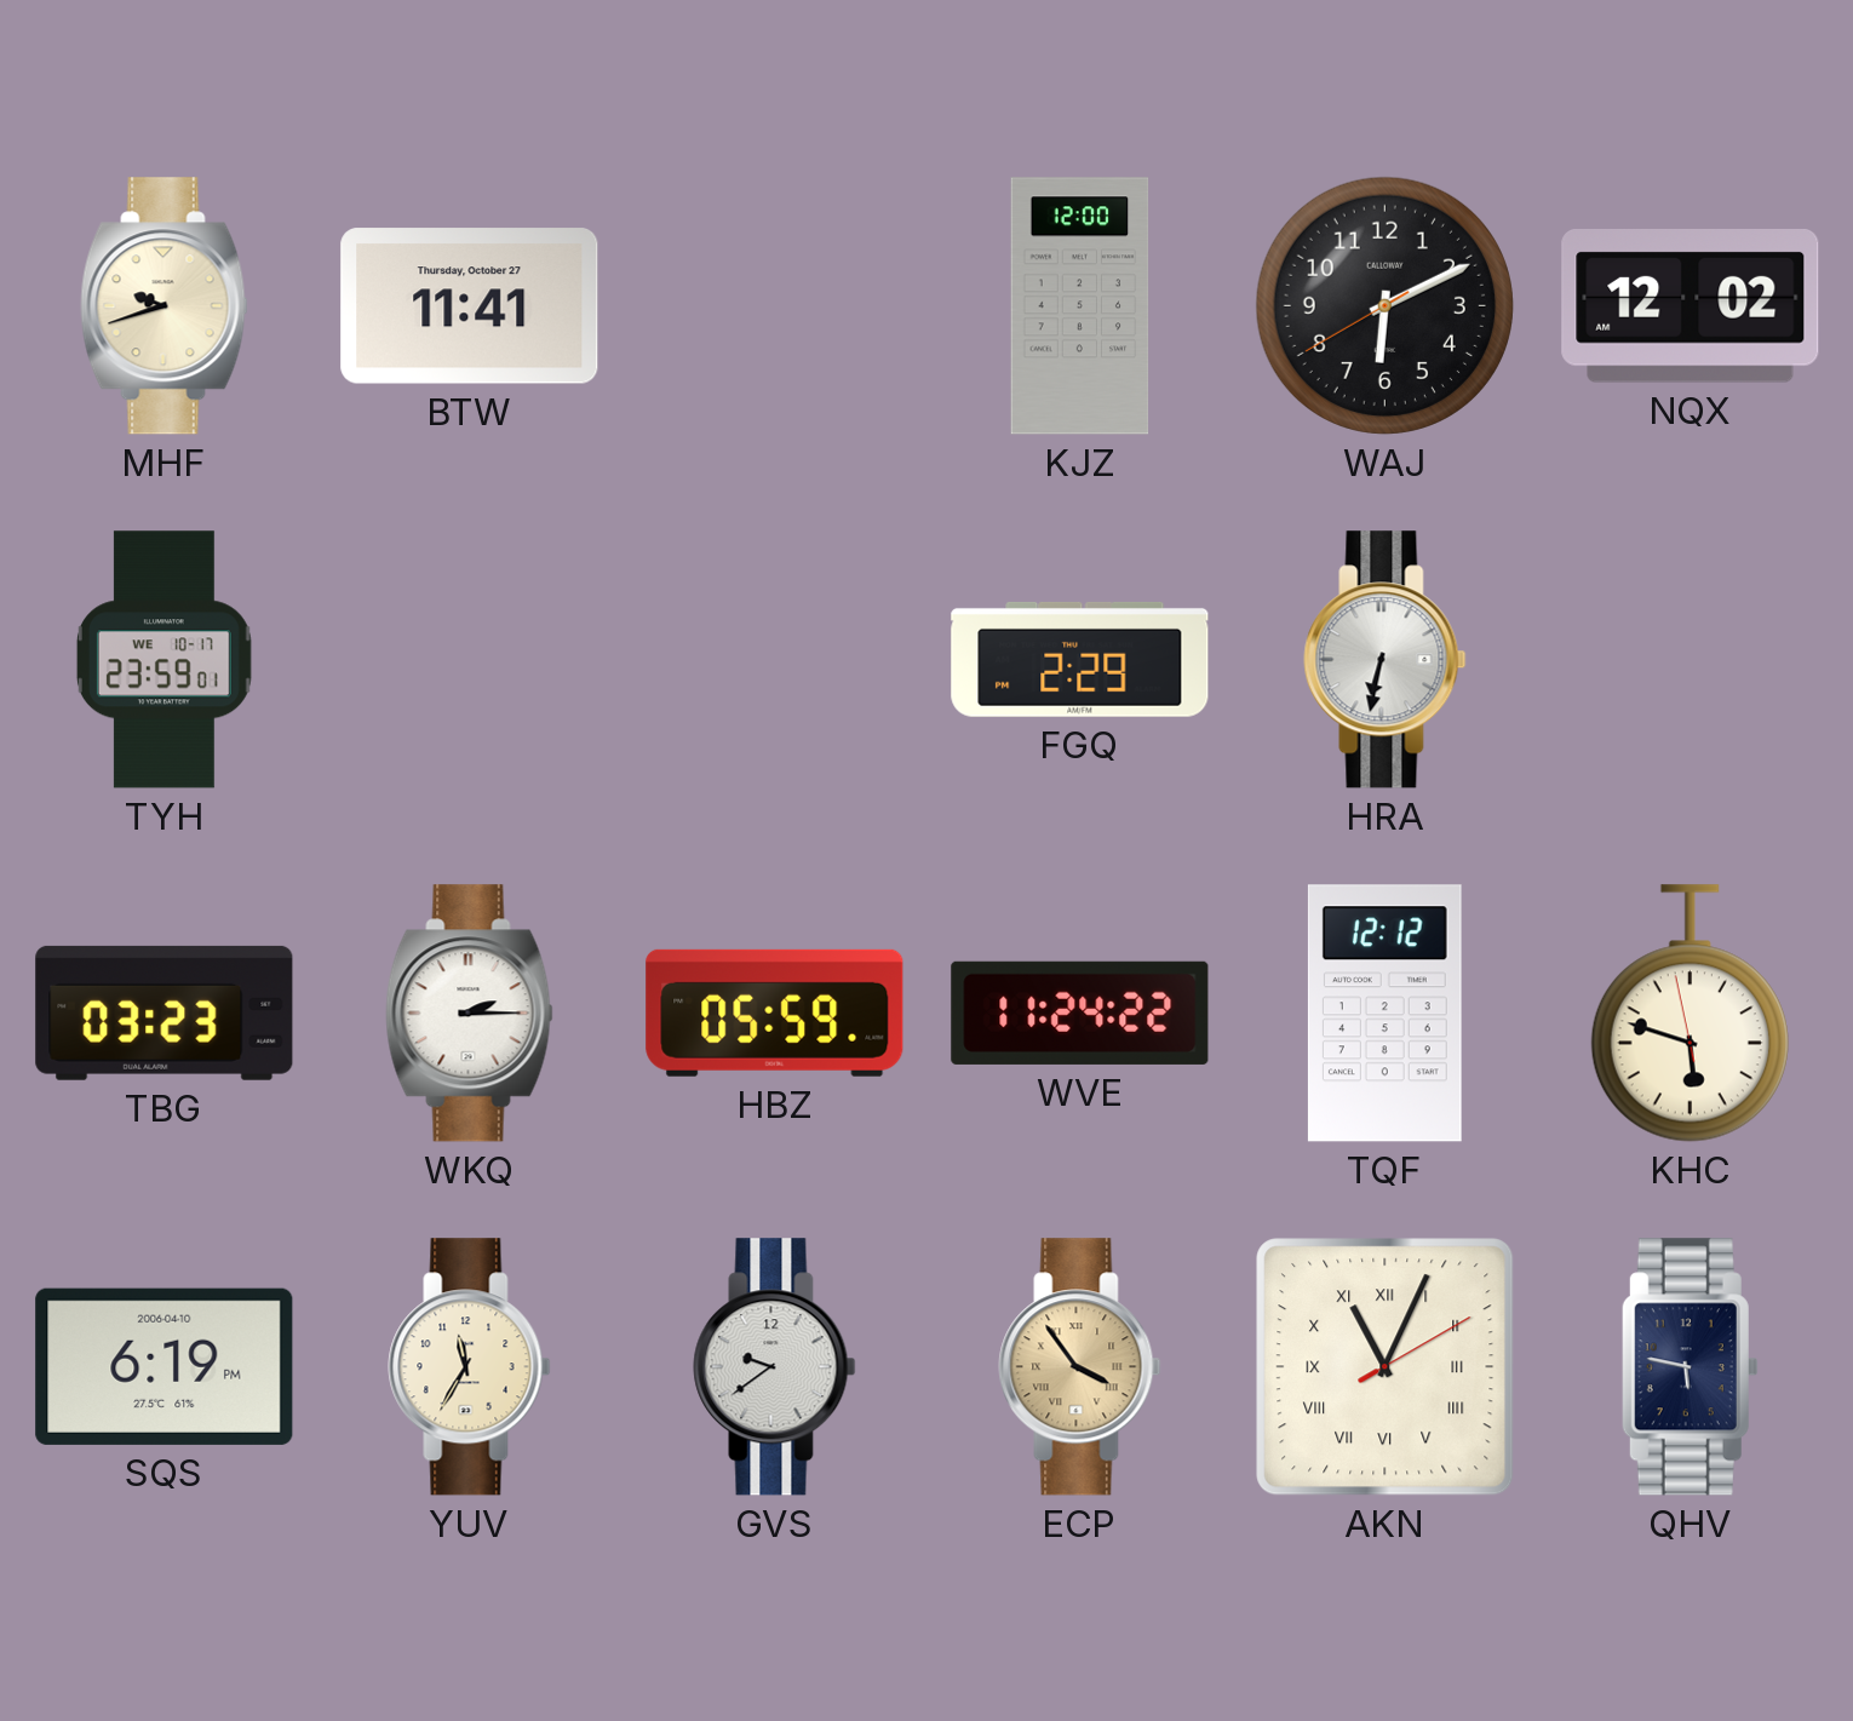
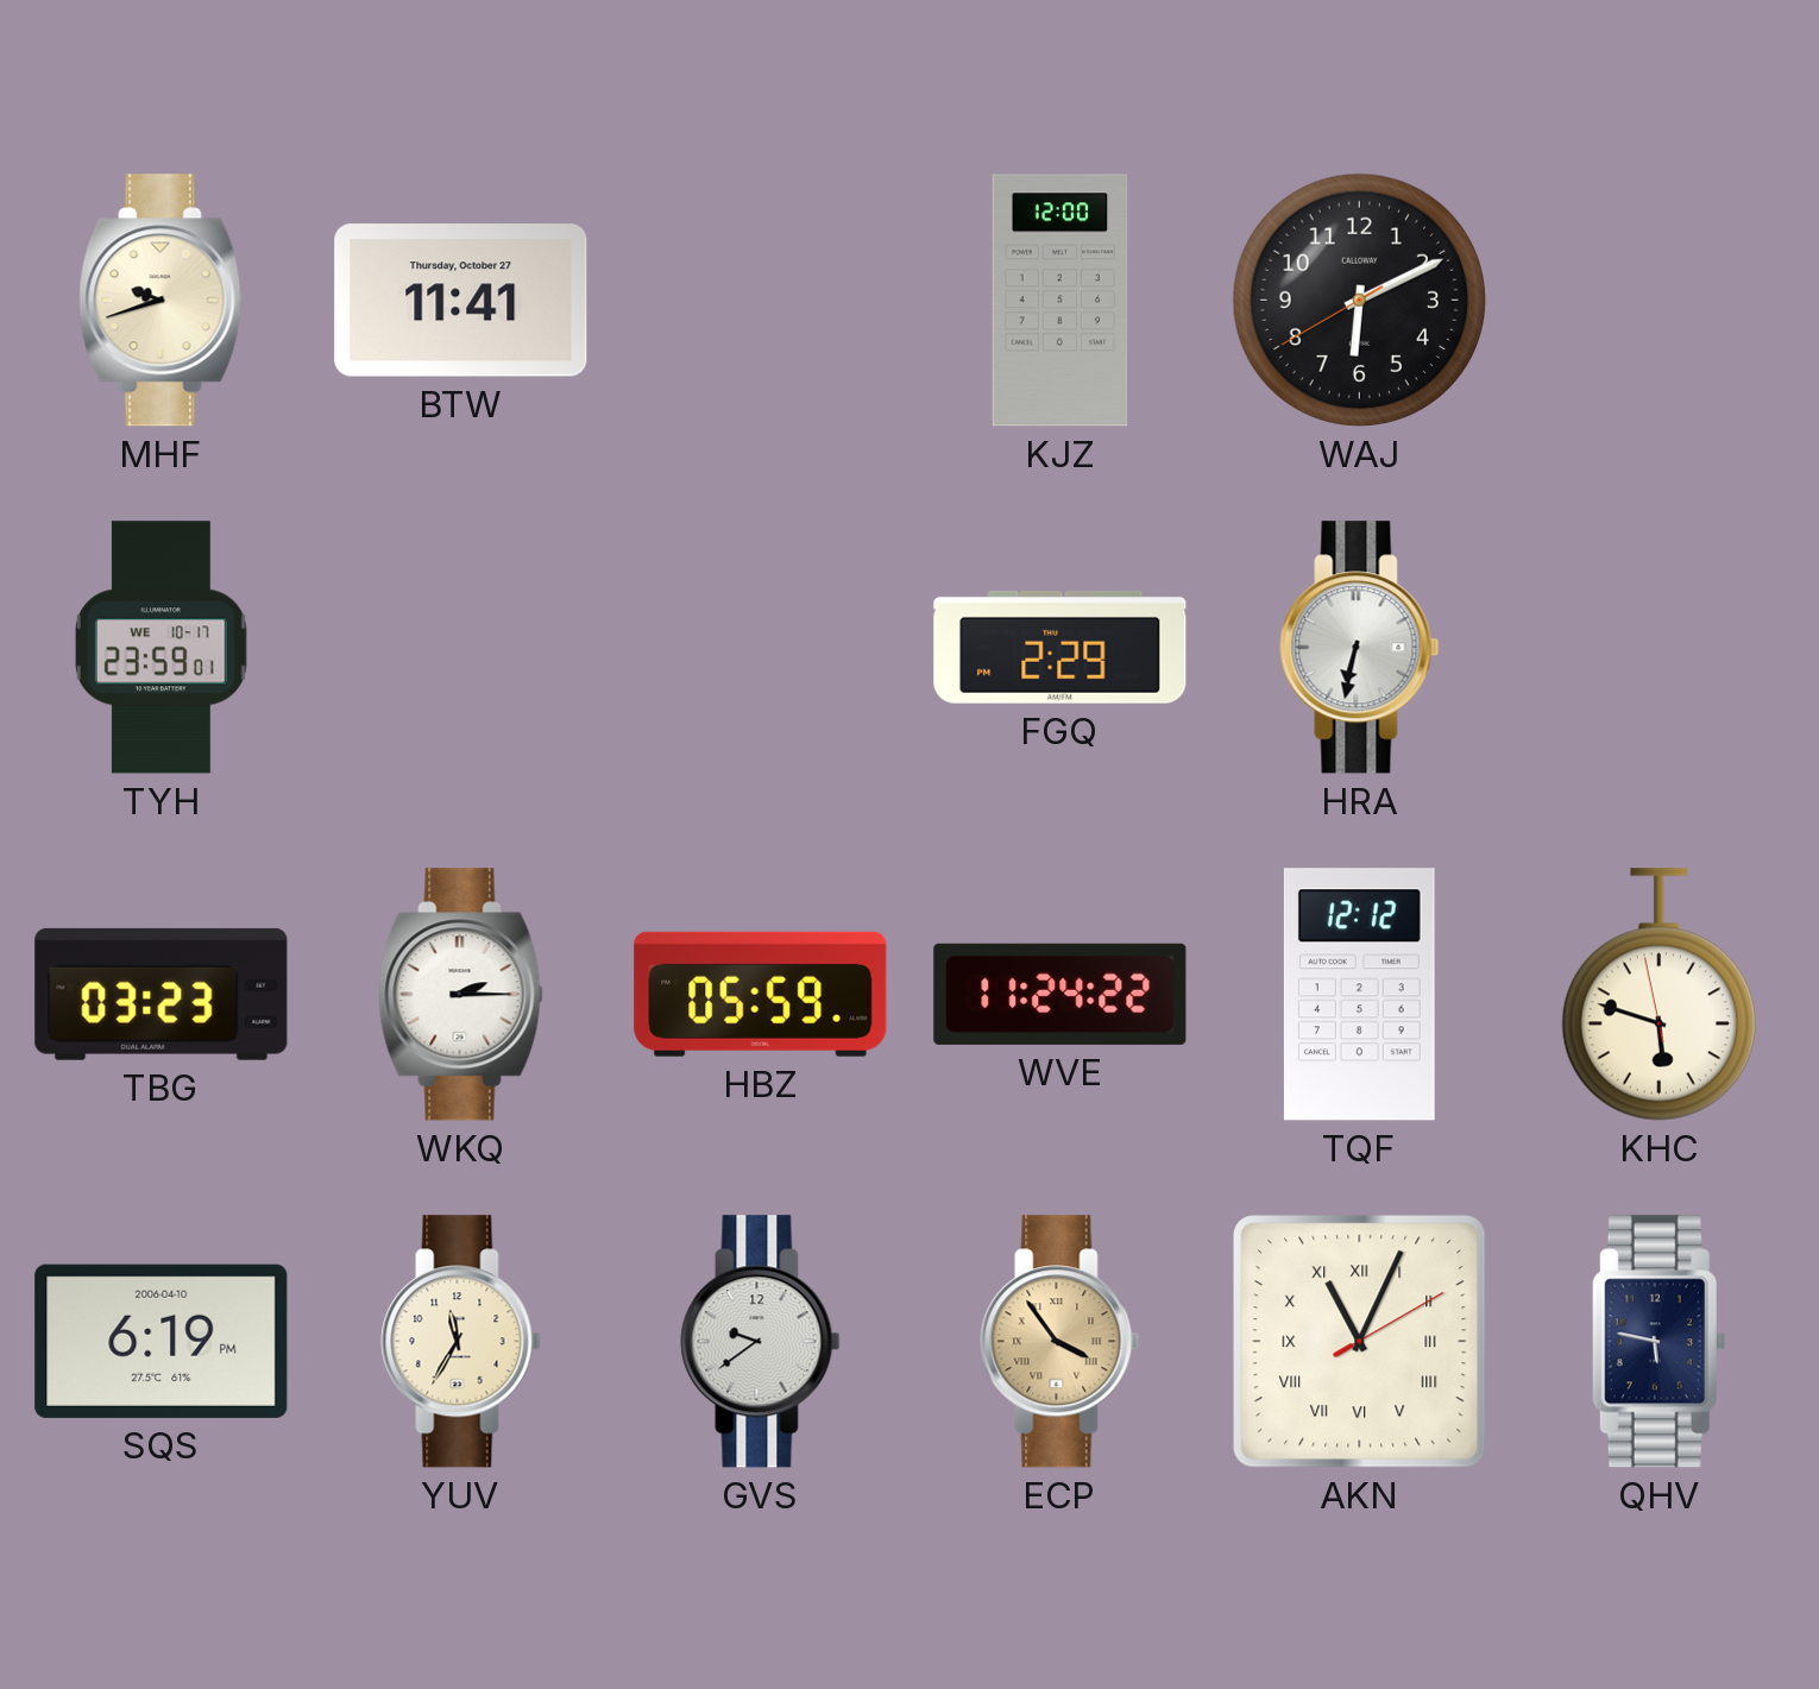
NQX: 12:02 -> none
